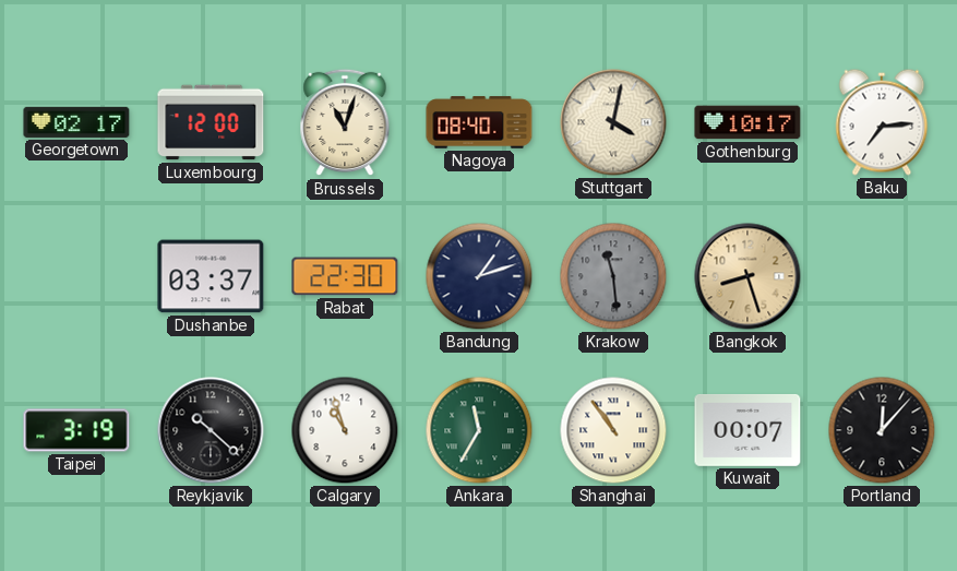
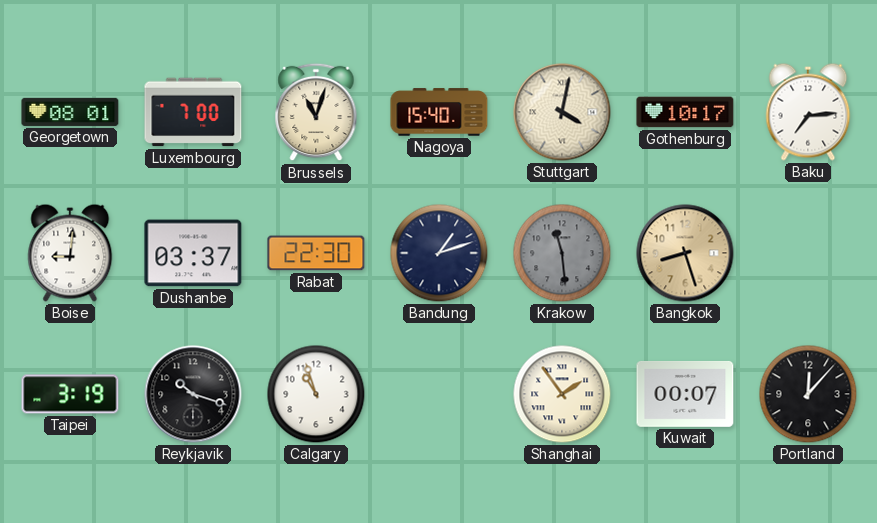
Georgetown: 02:17 -> 08:01
Luxembourg: 12:00 -> 7:00
Nagoya: 08:40 -> 15:40
Boise: none -> 9:01
Reykjavik: 10:22 -> 10:18
Ankara: 11:35 -> none
Shanghai: 10:54 -> 1:54
